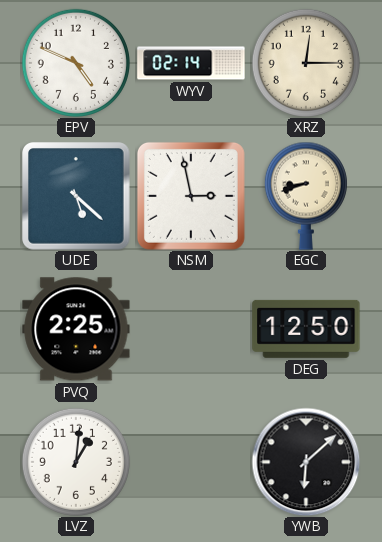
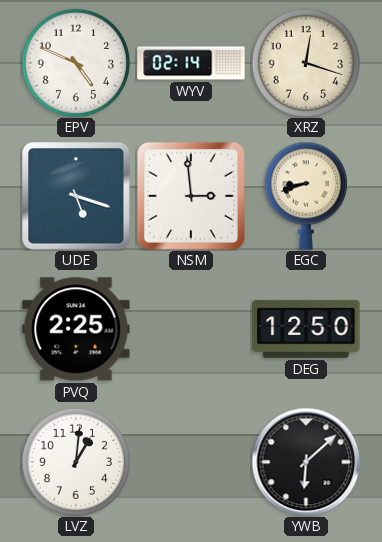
XRZ: 12:15 -> 12:18
UDE: 5:22 -> 5:18
NSM: 2:58 -> 2:59
